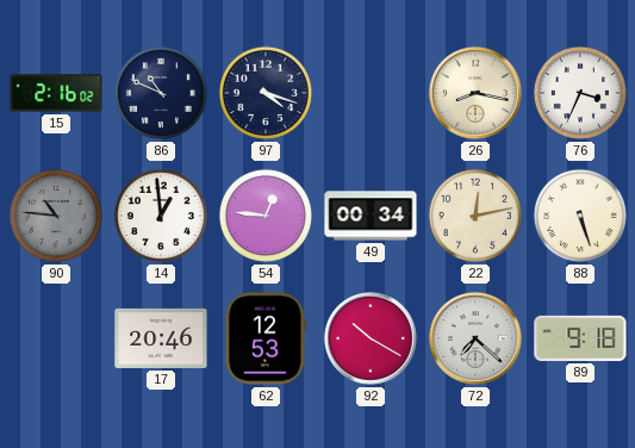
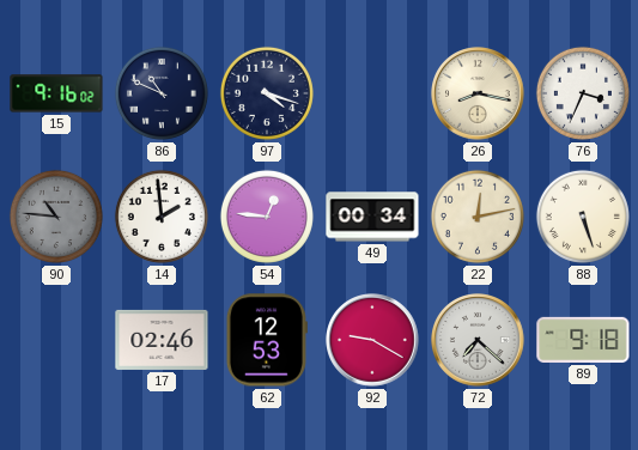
15: 2:16 -> 9:16
14: 12:59 -> 1:59
17: 20:46 -> 02:46
92: 10:20 -> 9:20
